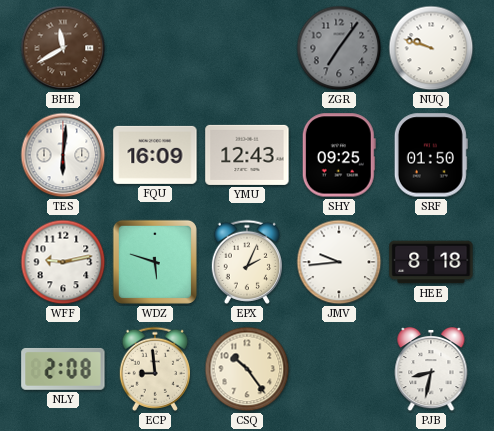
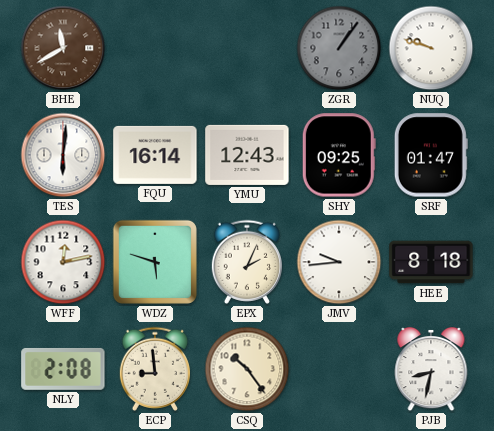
ZGR: 7:06 -> 1:06
FQU: 16:09 -> 16:14
SRF: 01:50 -> 01:47
WFF: 9:13 -> 12:13
